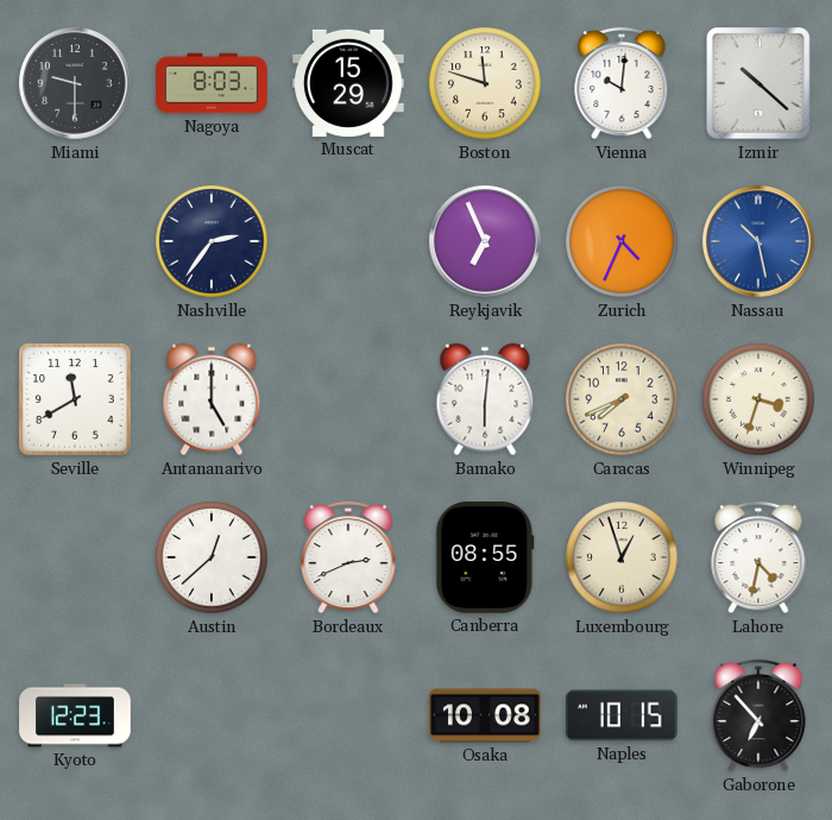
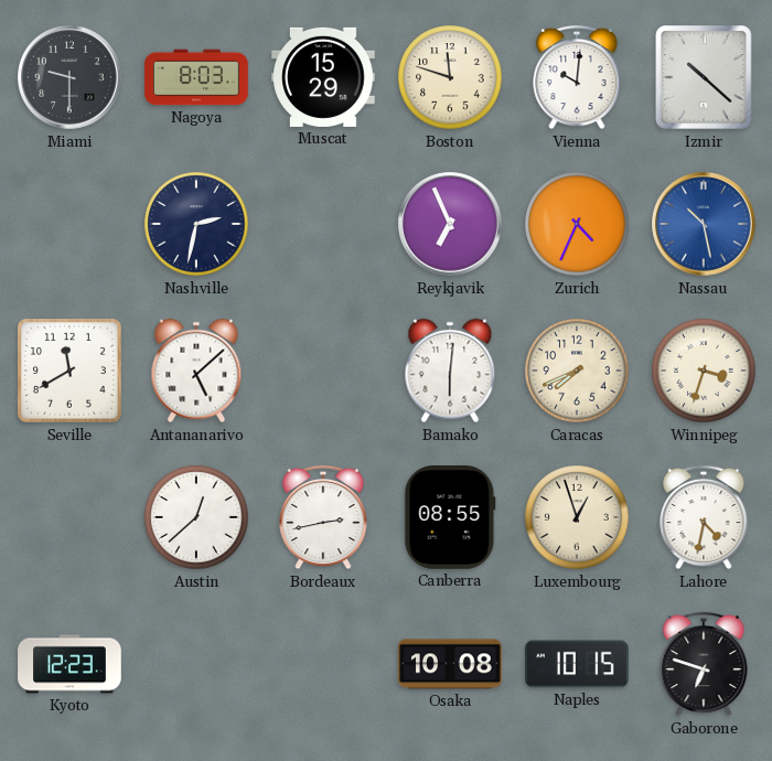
Nashville: 2:36 -> 2:32
Antananarivo: 5:00 -> 5:08
Bordeaux: 2:41 -> 2:43
Gaborone: 6:53 -> 6:48
